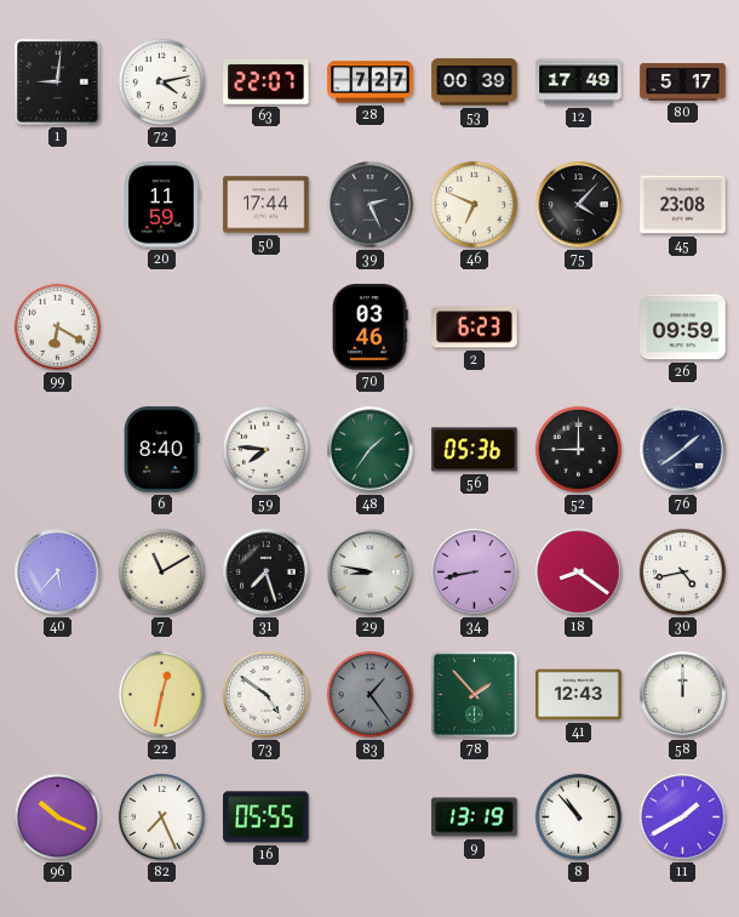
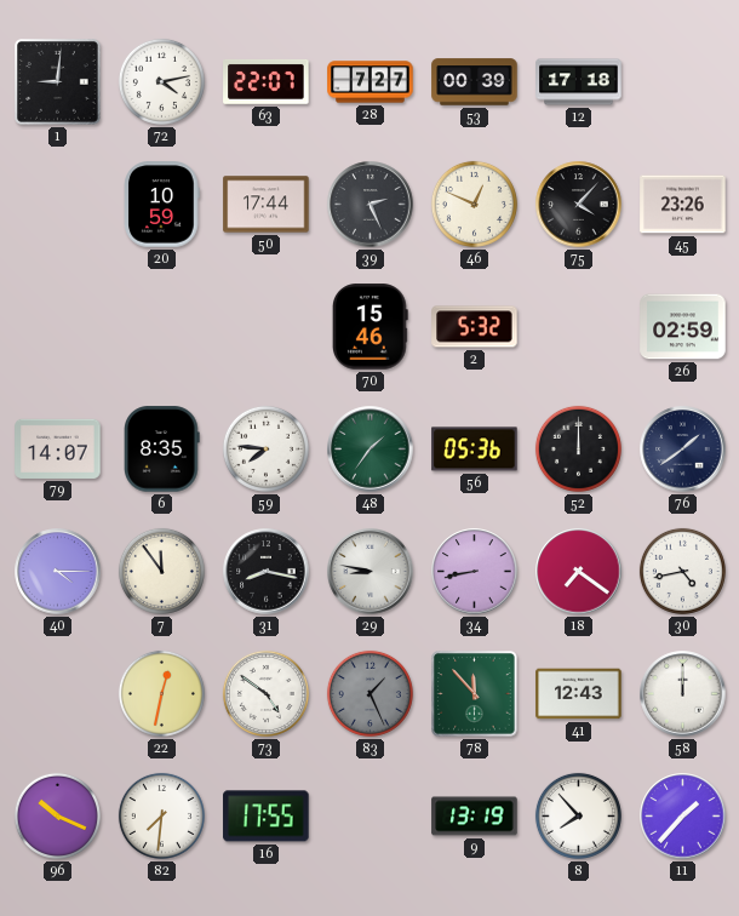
12: 17:49 -> 17:18
80: 5:17 -> none
20: 11:59 -> 10:59
46: 6:49 -> 12:49
45: 23:08 -> 23:26
99: 6:20 -> none
70: 03:46 -> 15:46
2: 6:23 -> 5:32
26: 09:59 -> 02:59
79: none -> 14:07
6: 8:40 -> 8:35
52: 9:00 -> 12:00
40: 5:37 -> 4:15
7: 11:10 -> 11:54
31: 7:27 -> 8:17
18: 8:21 -> 7:21
83: 1:24 -> 1:26
78: 1:53 -> 11:53
82: 7:26 -> 7:31
16: 05:55 -> 17:55
8: 10:53 -> 7:53
11: 1:40 -> 1:37
